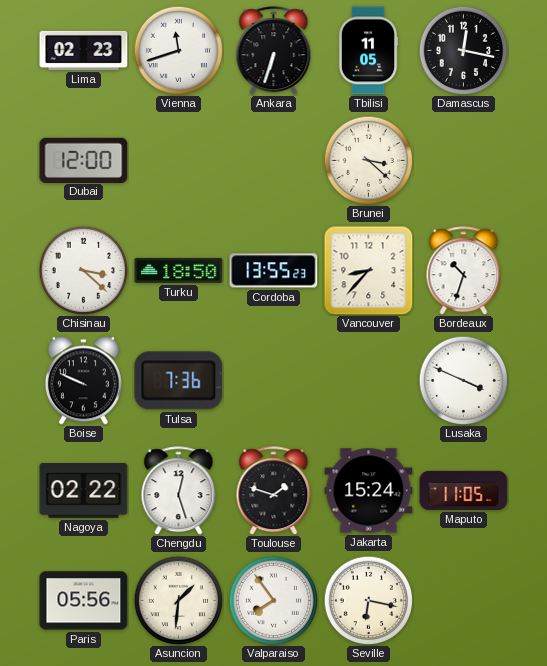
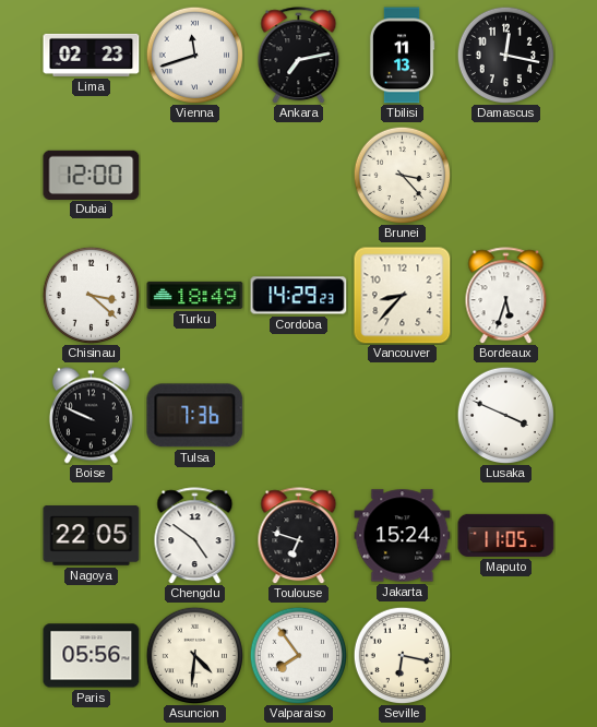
Ankara: 6:33 -> 7:13
Tbilisi: 11:05 -> 11:13
Brunei: 3:22 -> 3:23
Turku: 18:50 -> 18:49
Cordoba: 13:55 -> 14:29
Bordeaux: 10:33 -> 5:33
Nagoya: 02:22 -> 22:05
Chengdu: 12:27 -> 4:51
Toulouse: 1:48 -> 6:48
Asuncion: 1:31 -> 4:31
